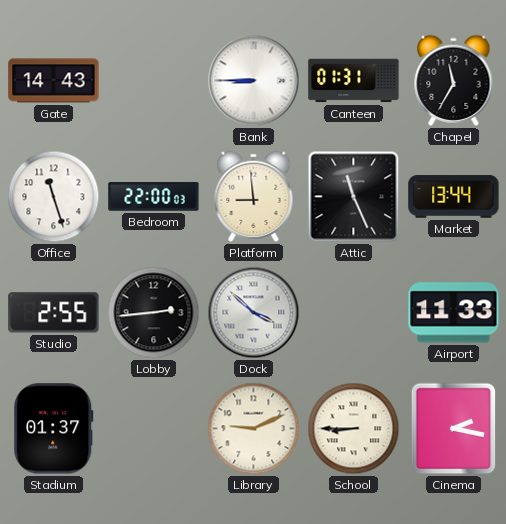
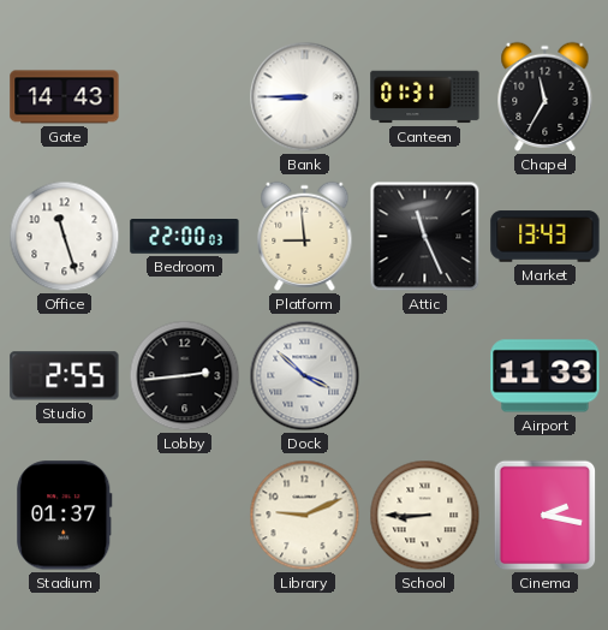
Market: 13:44 -> 13:43
